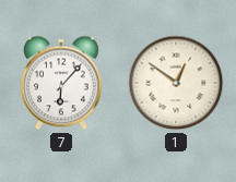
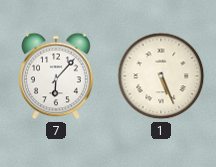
1: 12:51 -> 5:26
